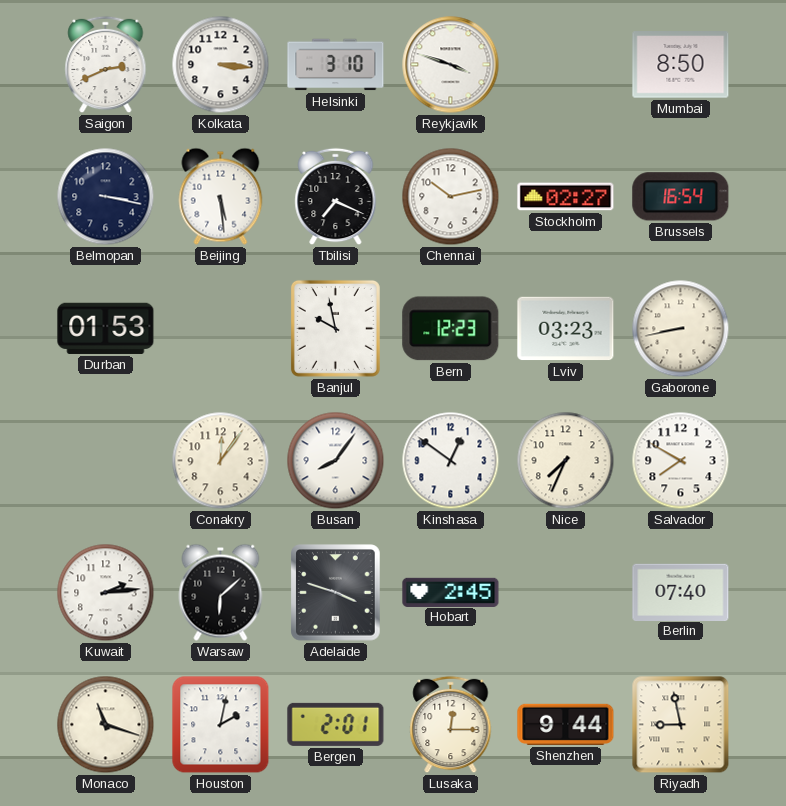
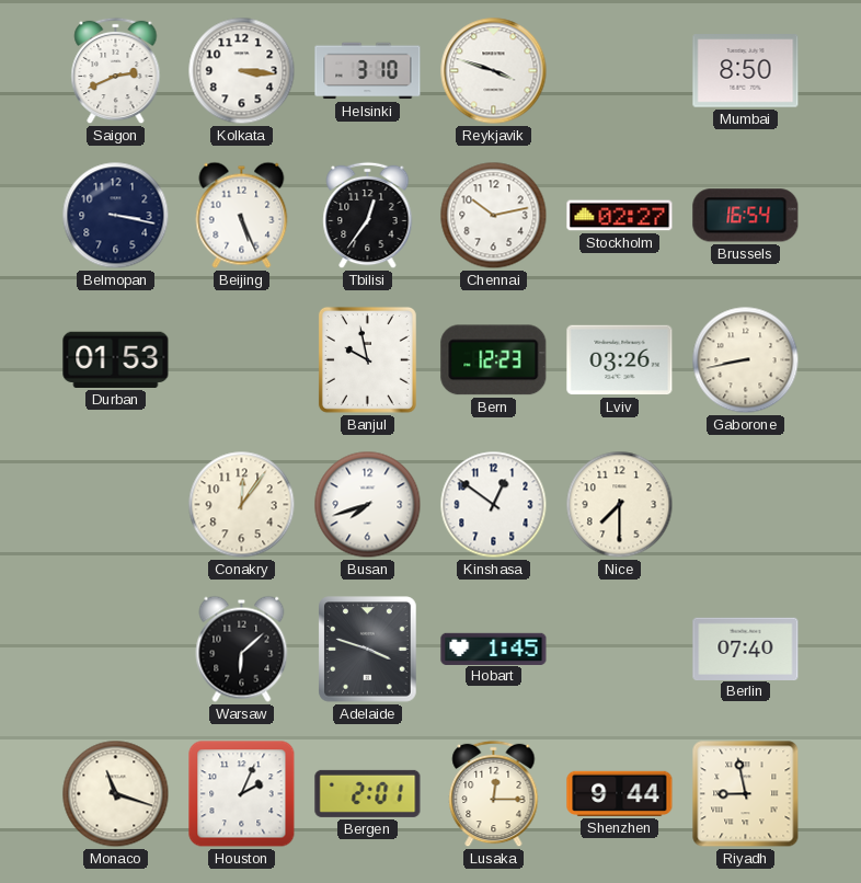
Beijing: 5:29 -> 5:26
Tbilisi: 7:19 -> 12:36
Lviv: 03:23 -> 03:26
Busan: 8:06 -> 7:42
Nice: 7:34 -> 7:30
Salvador: 7:50 -> none
Kuwait: 2:14 -> none
Hobart: 2:45 -> 1:45
Houston: 2:02 -> 2:04
